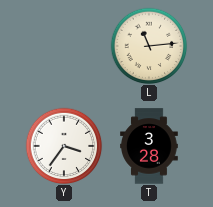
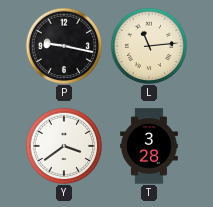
P: none -> 9:17
Y: 3:36 -> 3:39
